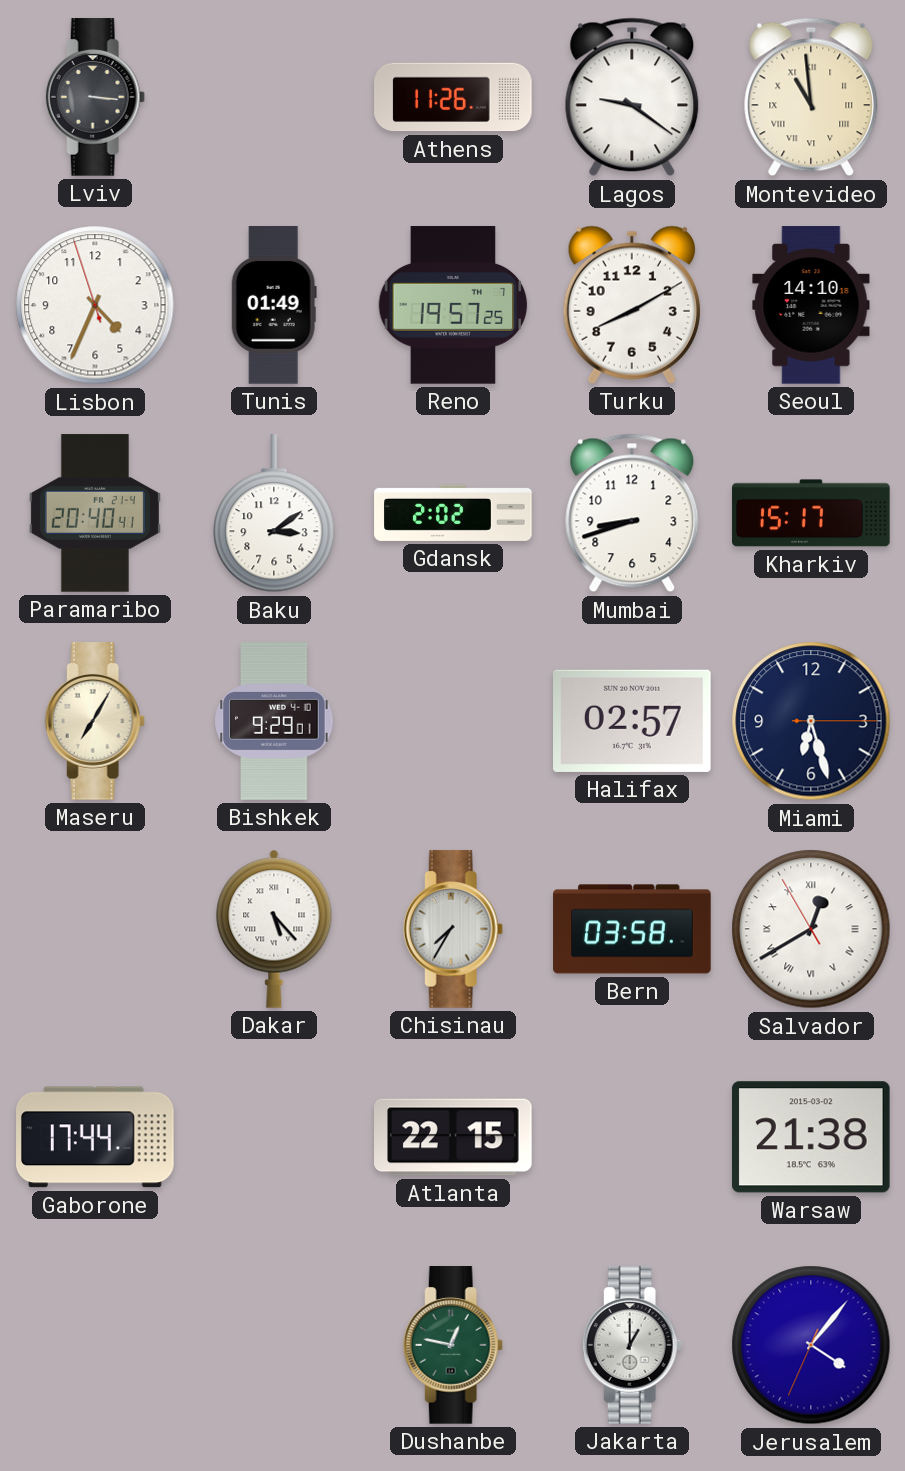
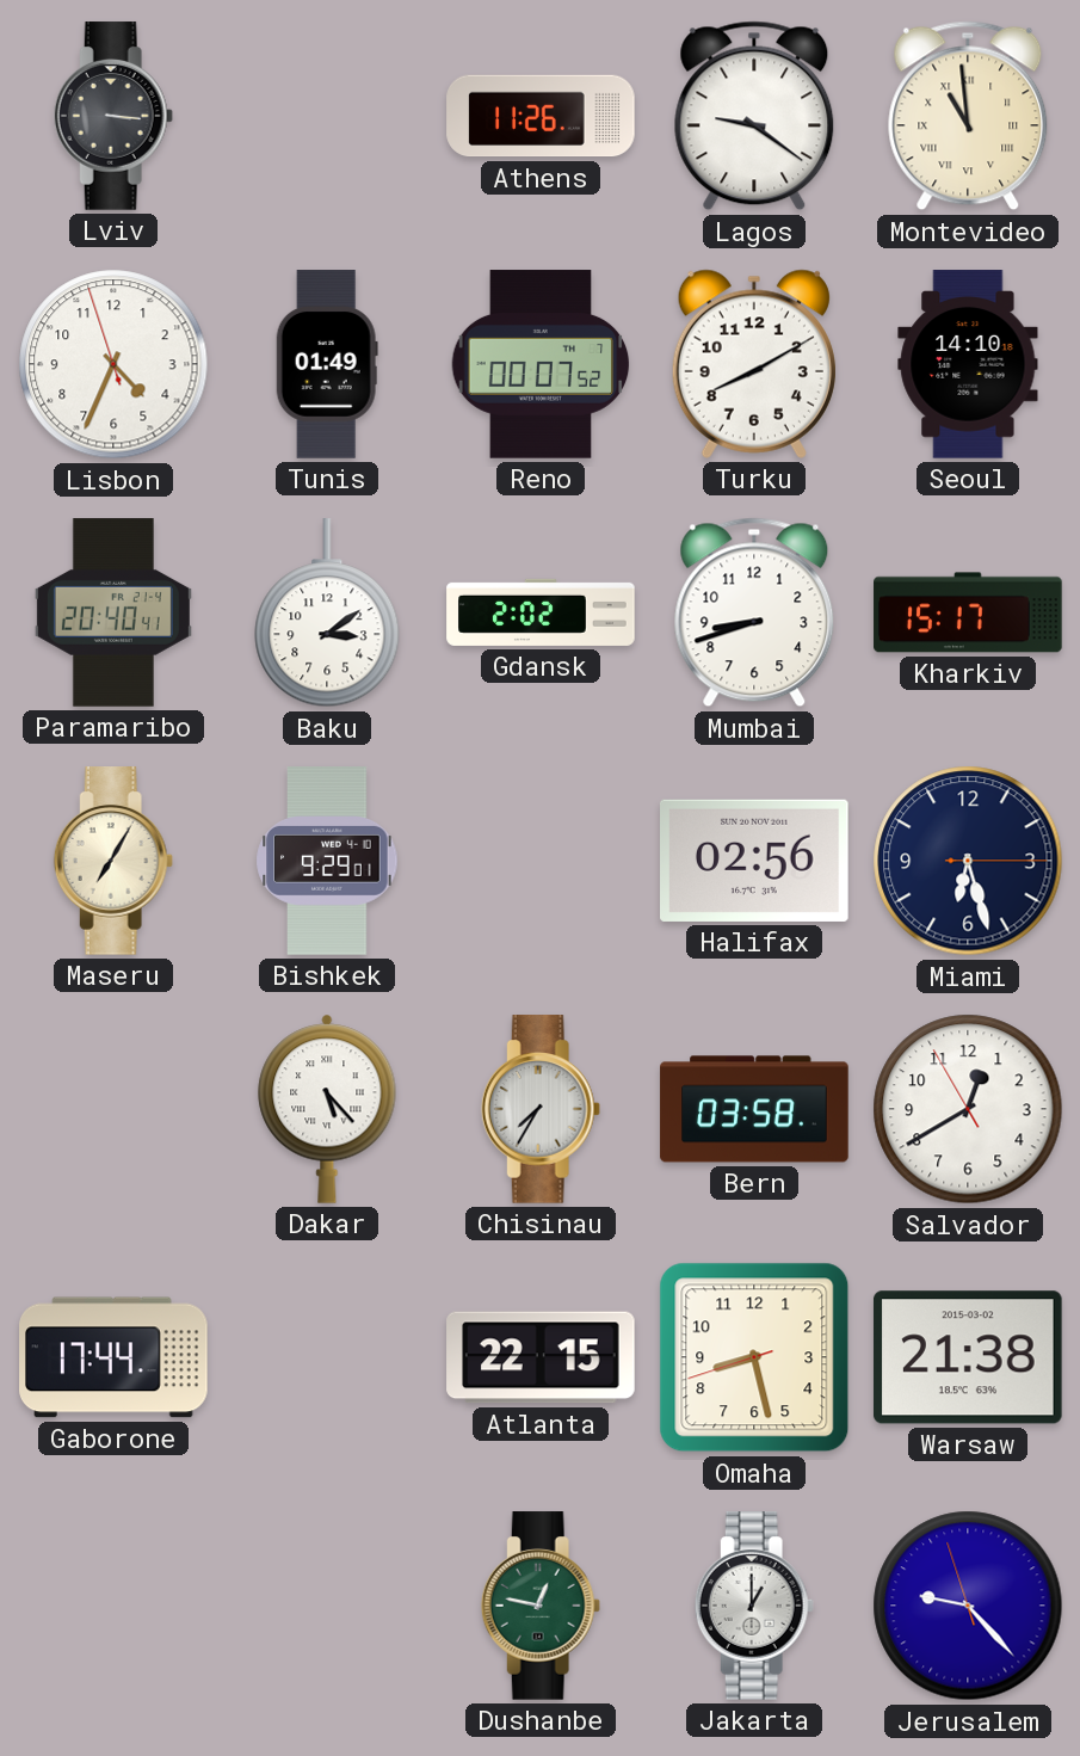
Reno: 19:57 -> 00:07
Halifax: 02:57 -> 02:56
Salvador numerals: Roman -> Arabic
Omaha: none -> 8:27
Jerusalem: 4:06 -> 9:22
